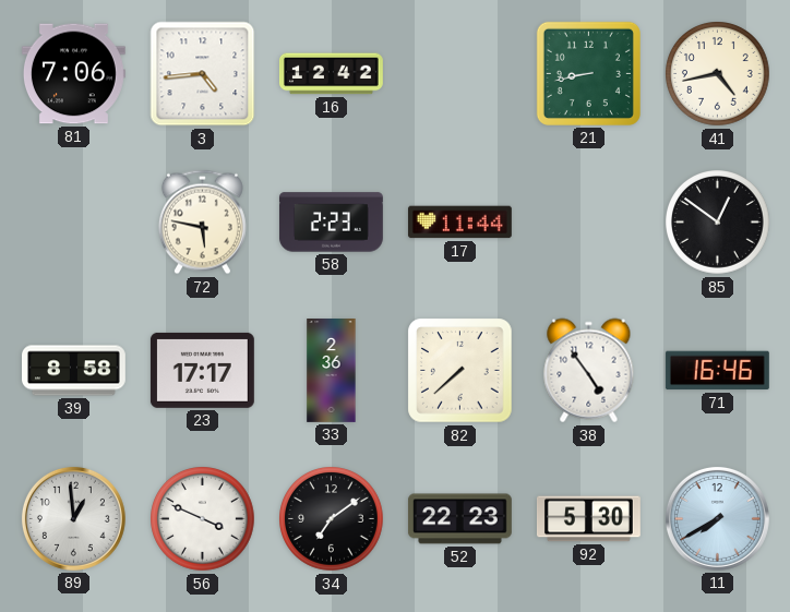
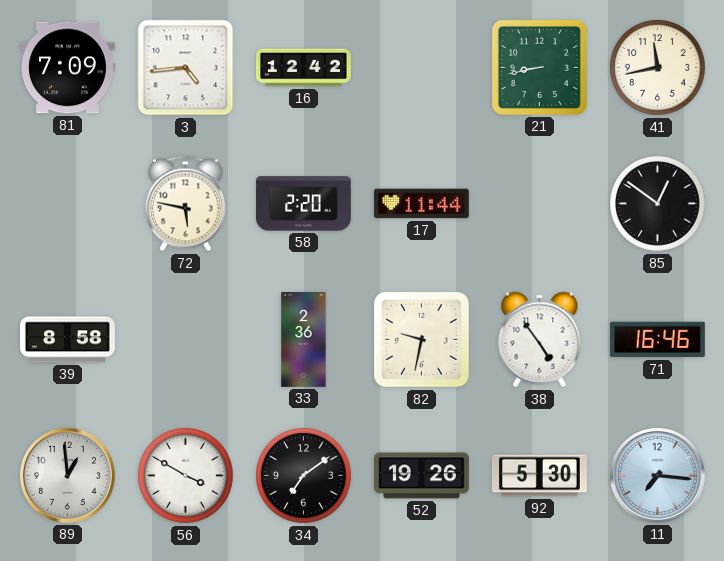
81: 7:06 -> 7:09
41: 4:43 -> 11:43
58: 2:23 -> 2:20
23: 17:17 -> none
82: 7:38 -> 9:32
56: 3:49 -> 3:50
52: 22:23 -> 19:26
11: 7:40 -> 7:16
